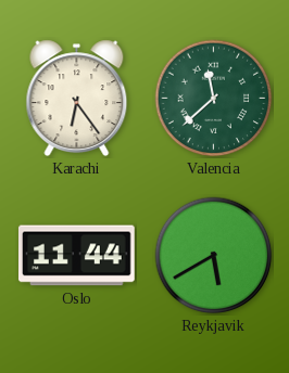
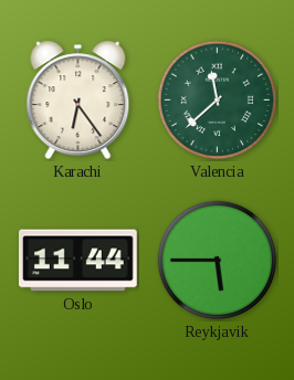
Reykjavik: 5:40 -> 5:45
